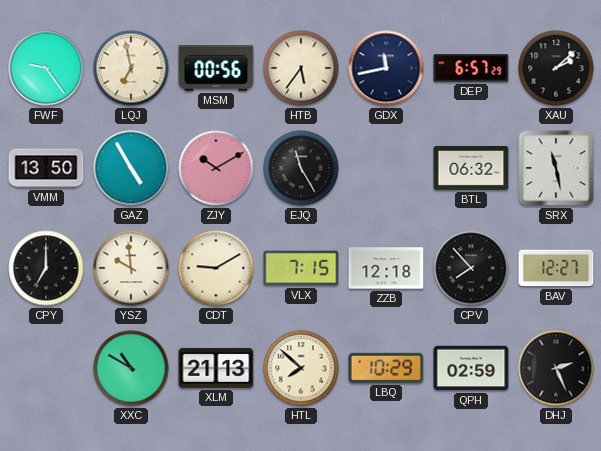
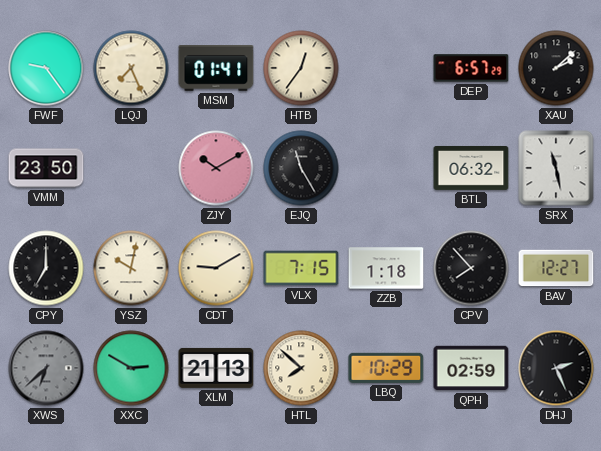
LQJ: 6:58 -> 7:26
MSM: 00:56 -> 01:41
HTB: 5:36 -> 12:36
GDX: 11:43 -> none
VMM: 13:50 -> 23:50
GAZ: 4:55 -> none
YSZ: 9:59 -> 10:02
ZZB: 12:18 -> 1:18
XWS: none -> 6:38
XXC: 10:50 -> 2:50
